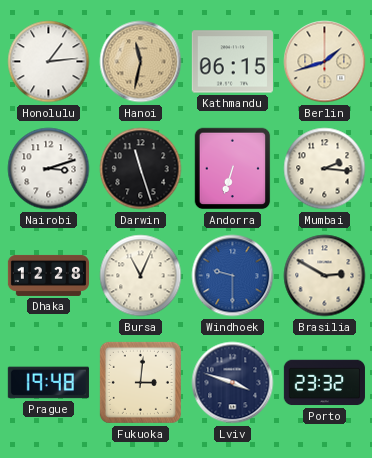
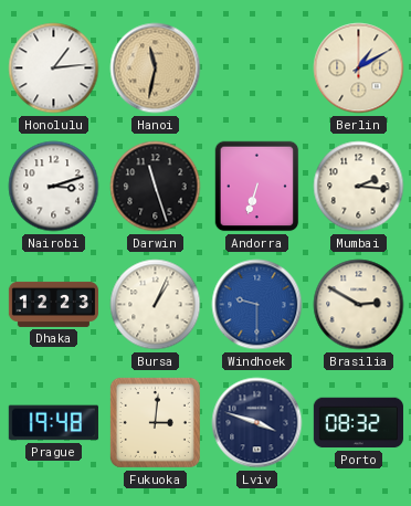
Kathmandu: 06:15 -> none
Berlin: 1:42 -> 1:10
Dhaka: 12:28 -> 12:23
Bursa: 11:04 -> 1:04
Porto: 23:32 -> 08:32
